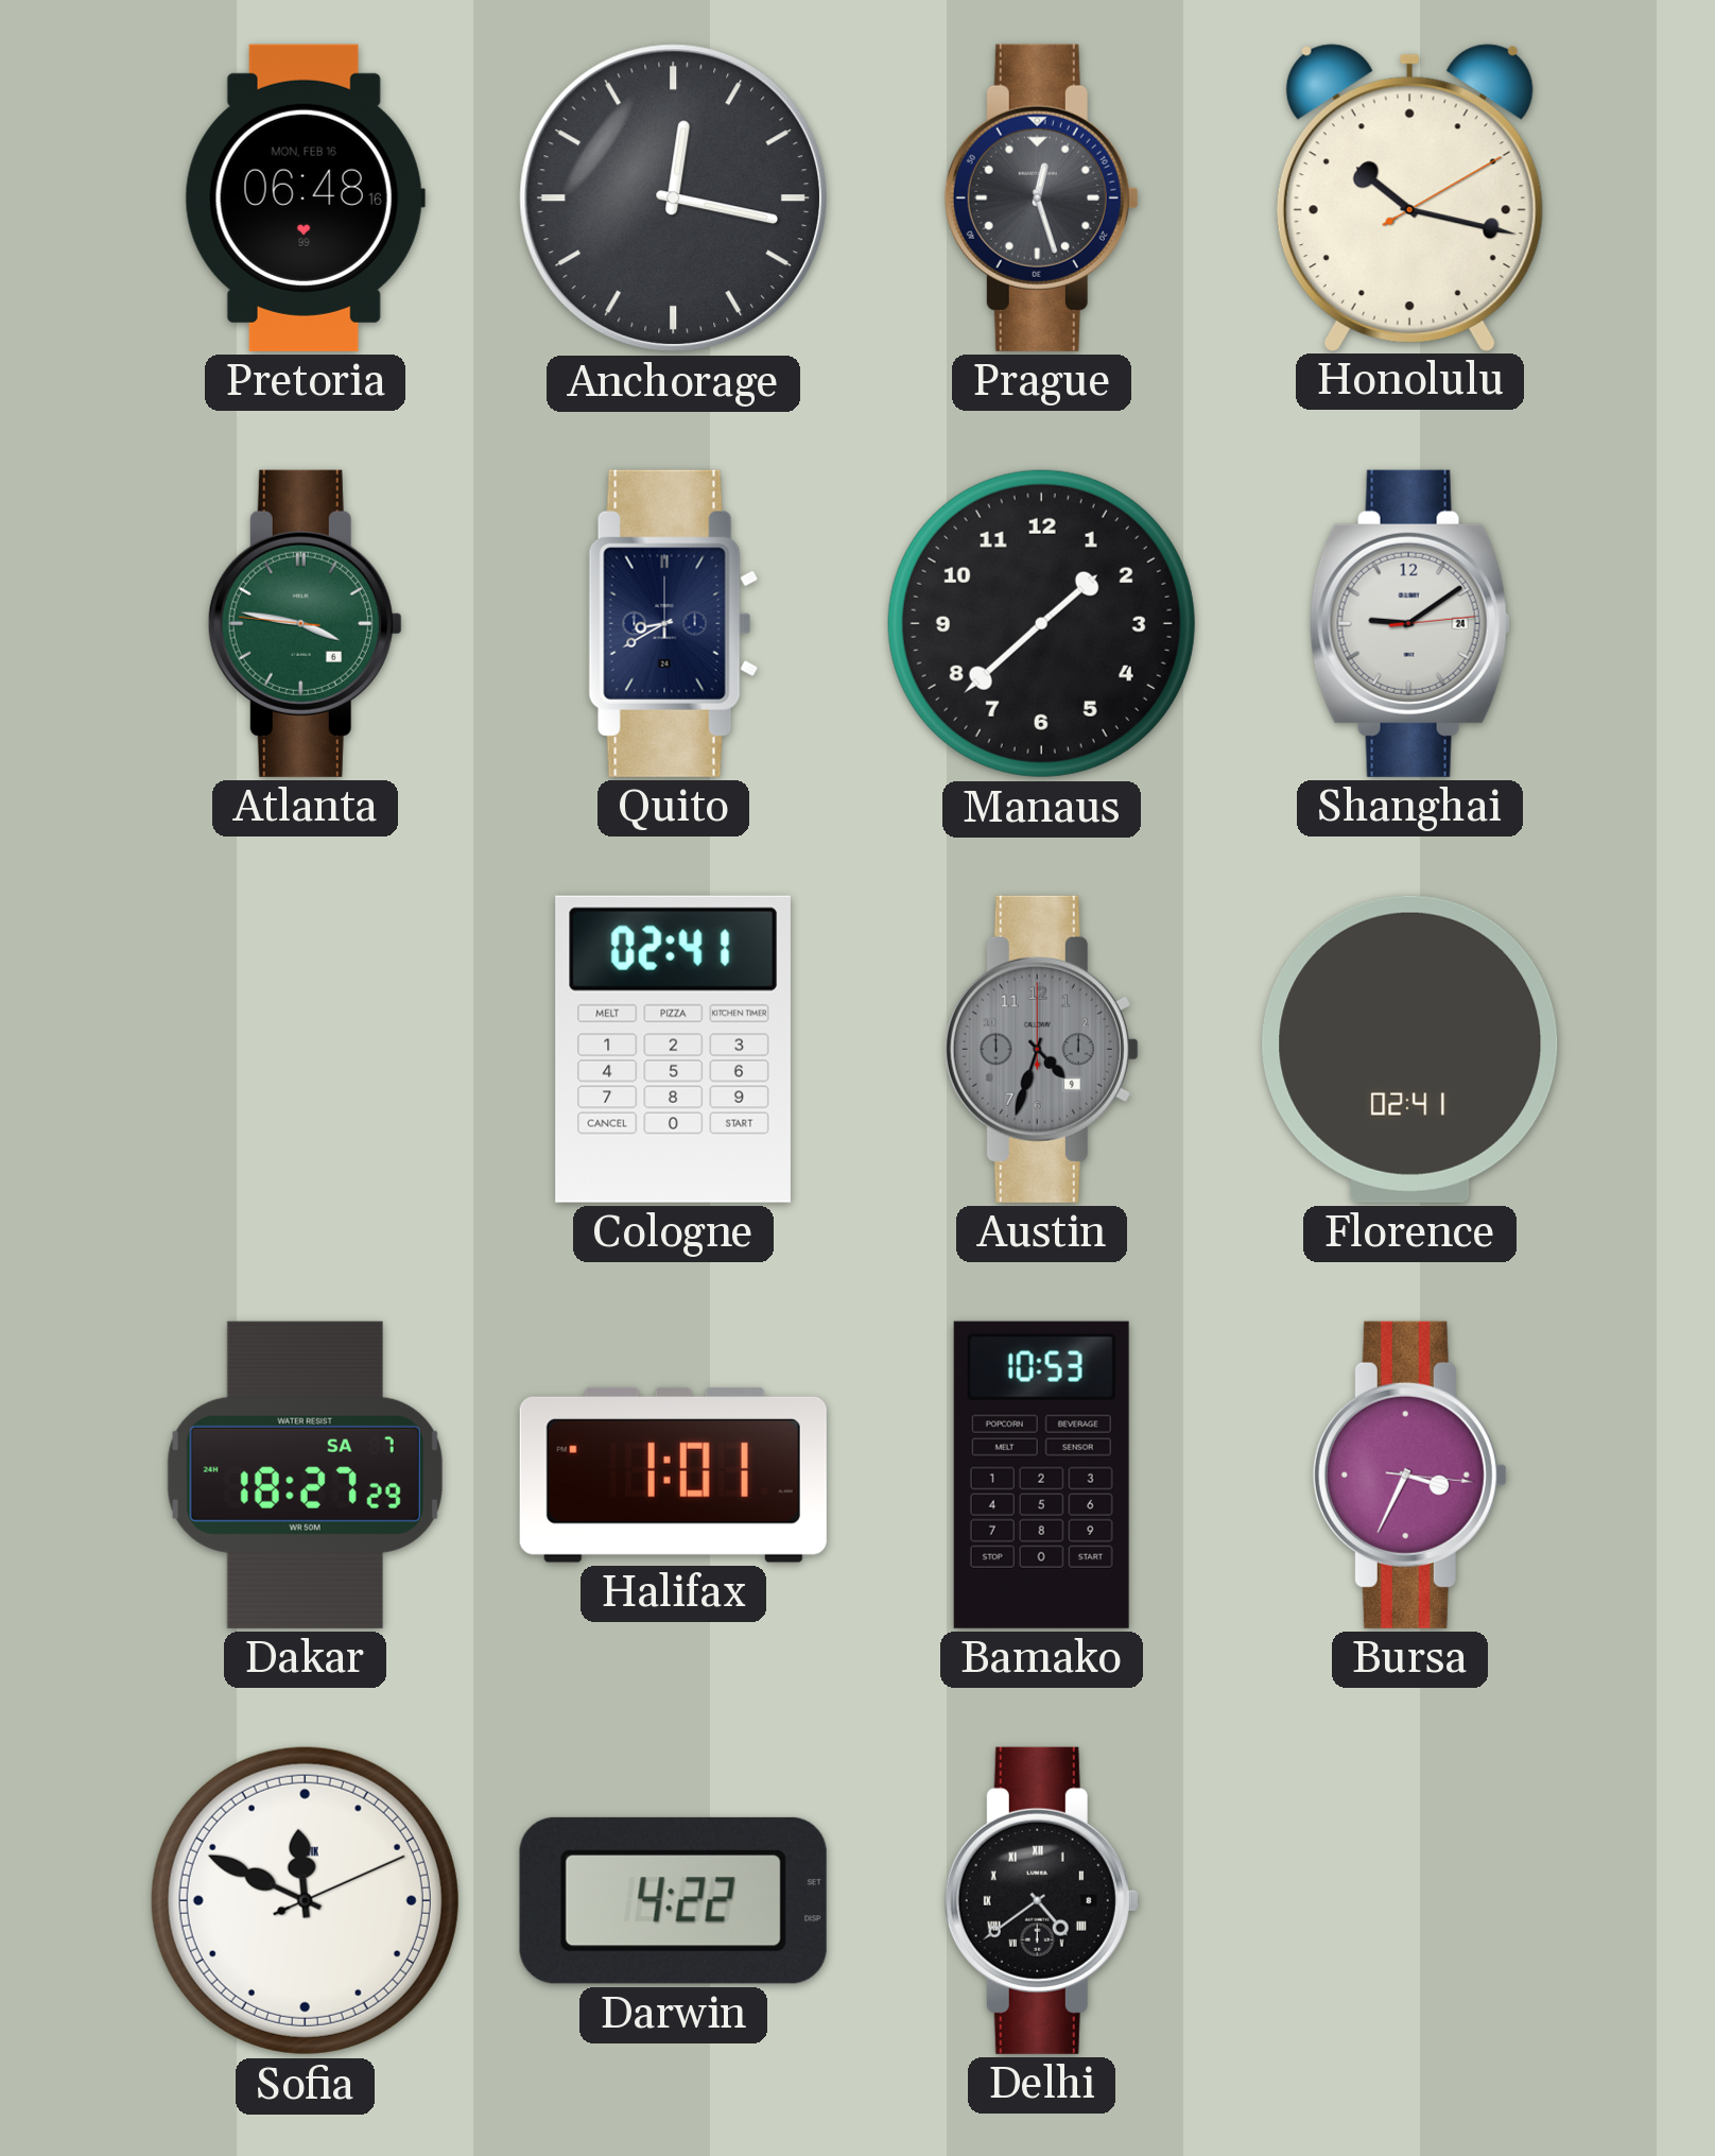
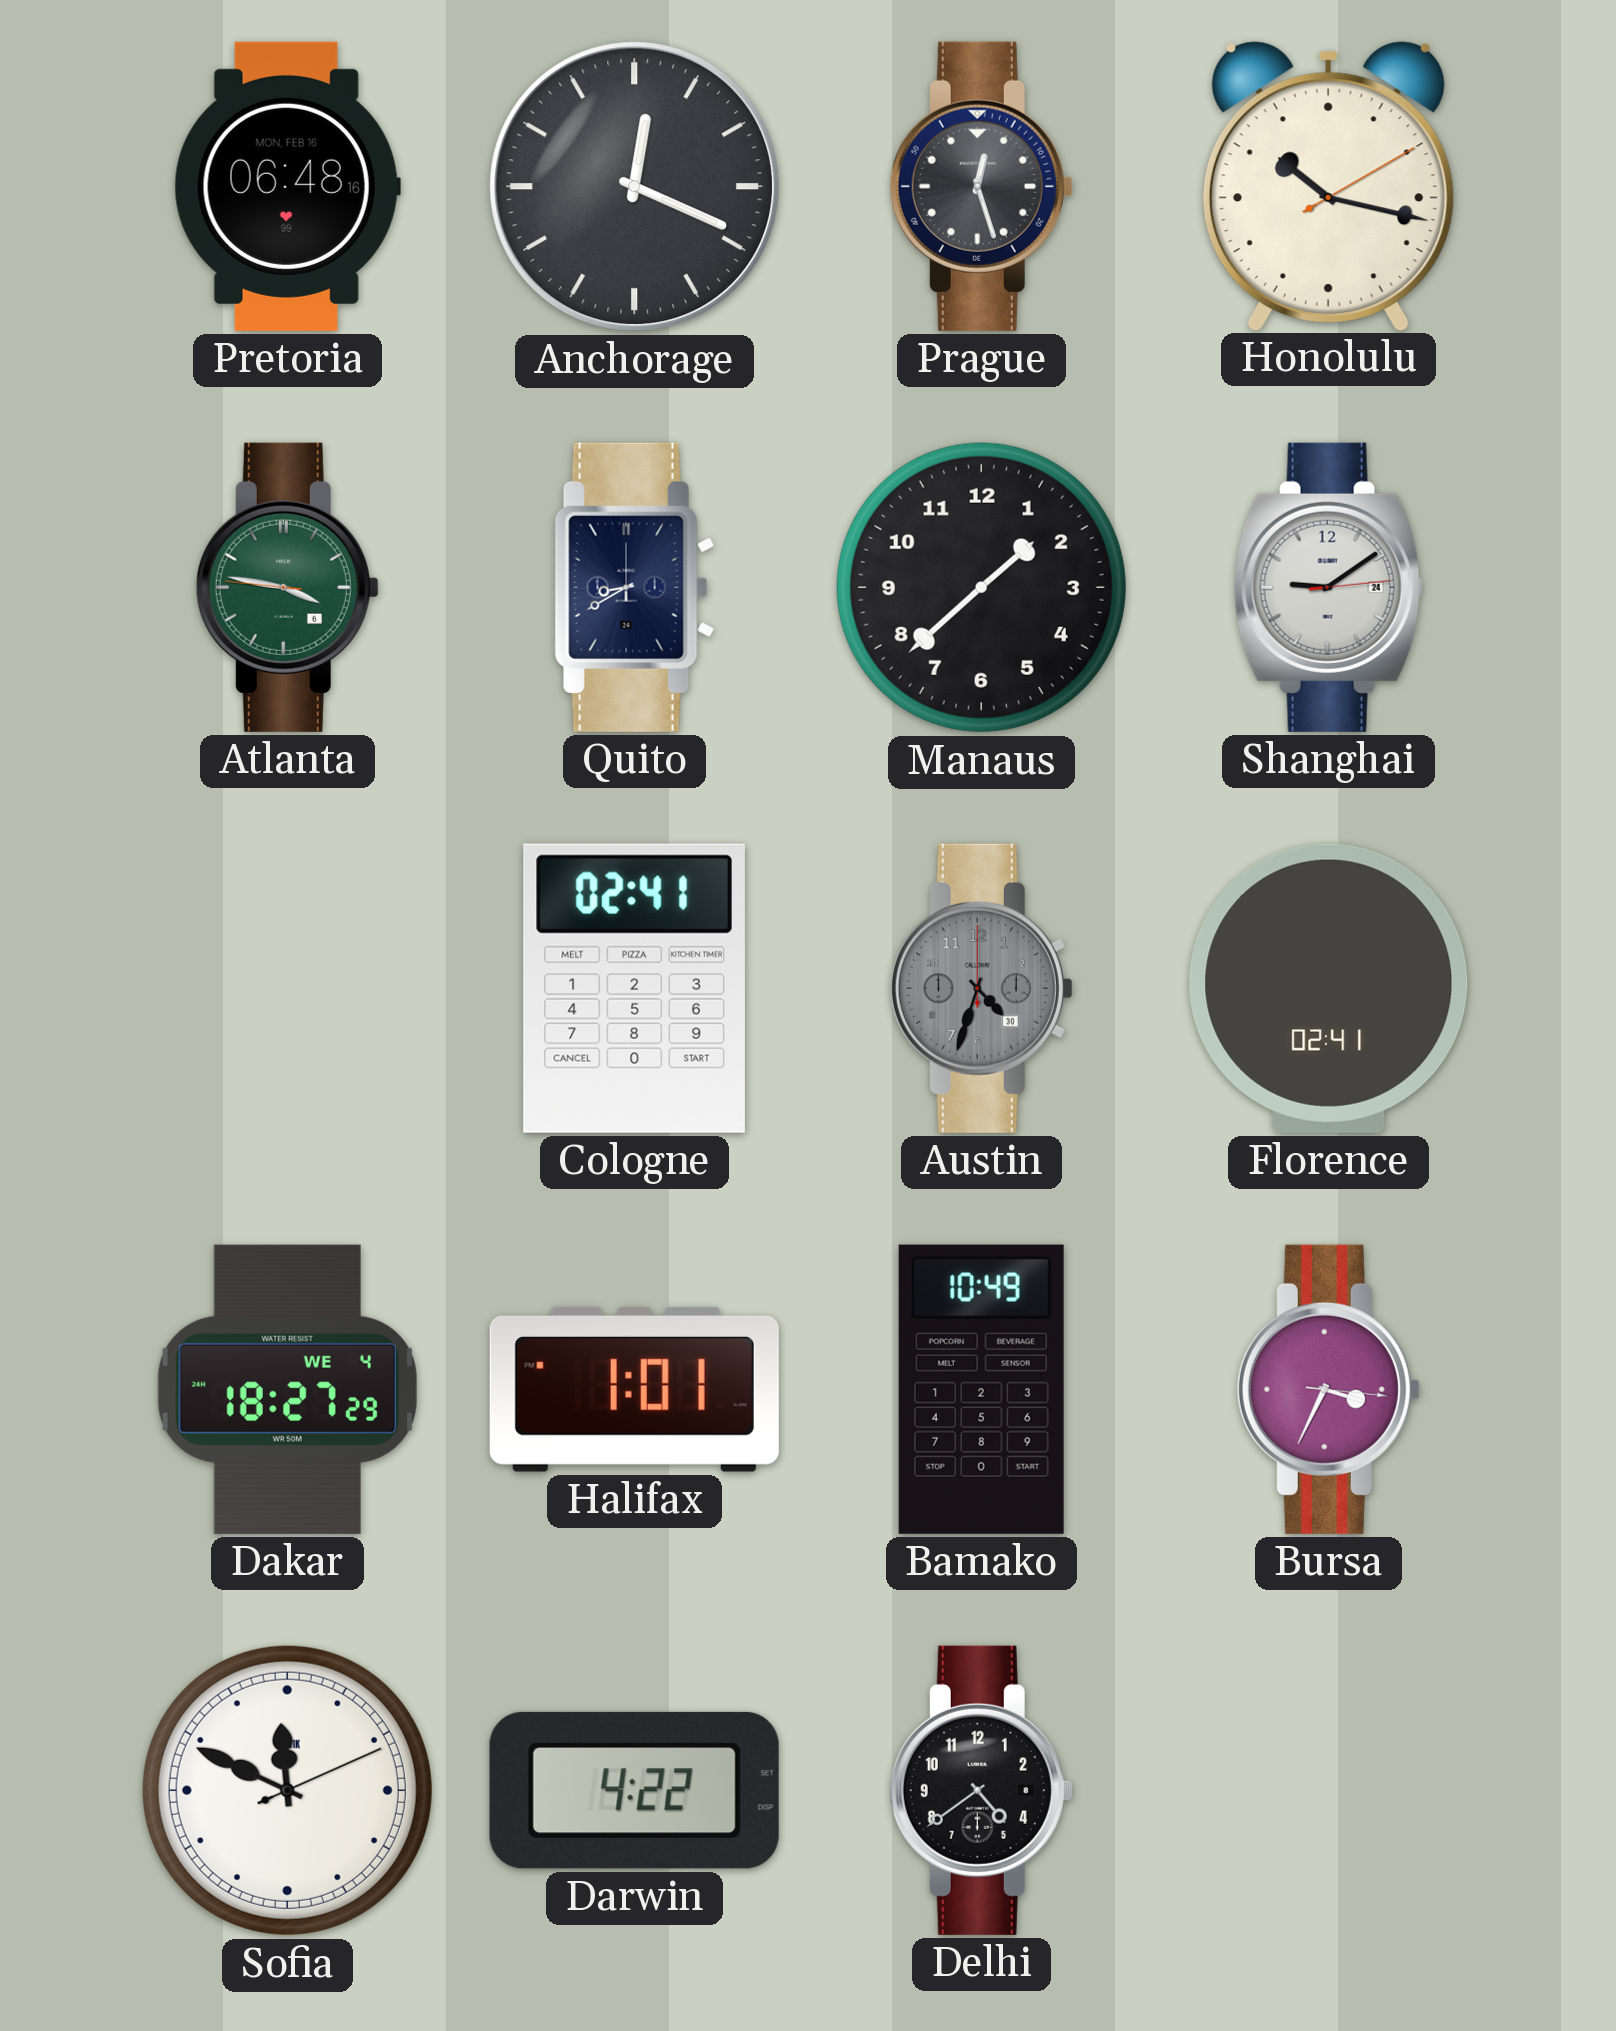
Anchorage: 12:17 -> 12:19
Austin date: 9 -> 30
Dakar date: SA 7 -> WE 4
Bamako: 10:53 -> 10:49
Delhi numerals: Roman -> Arabic
